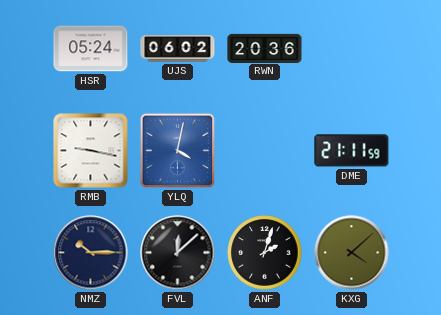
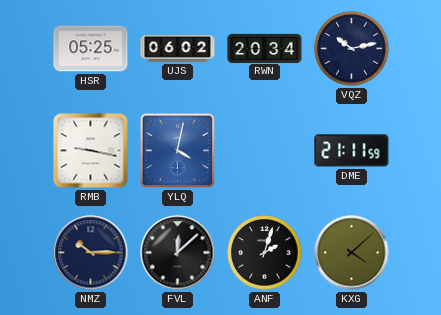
HSR: 05:24 -> 05:25
RWN: 20:36 -> 20:34
VQZ: none -> 10:13
